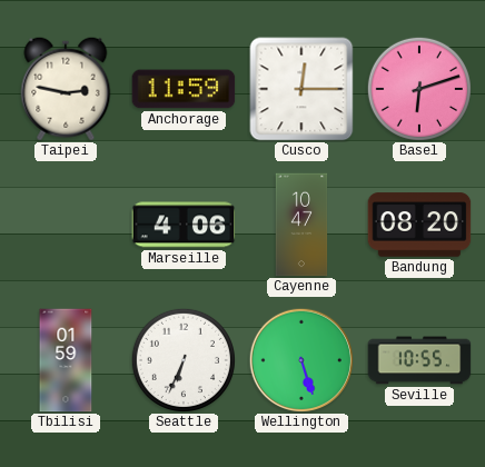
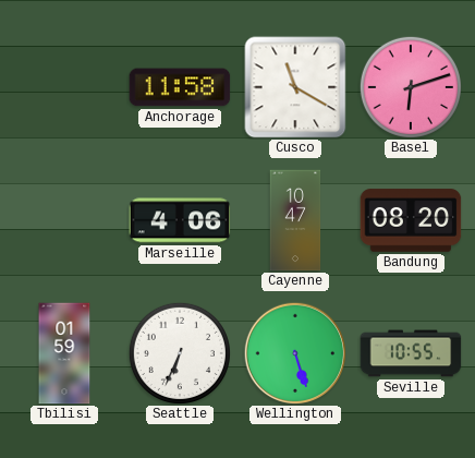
Taipei: 2:47 -> none
Anchorage: 11:59 -> 11:58
Cusco: 12:15 -> 11:20
